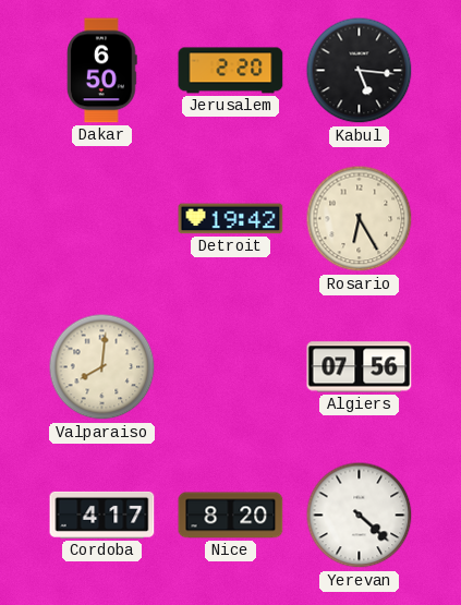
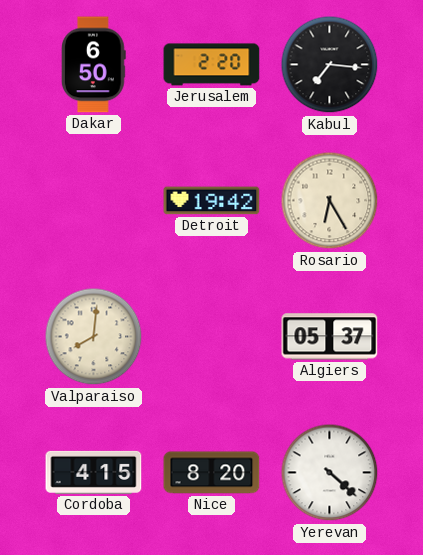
Kabul: 5:16 -> 7:16
Algiers: 07:56 -> 05:37
Cordoba: 4:17 -> 4:15
